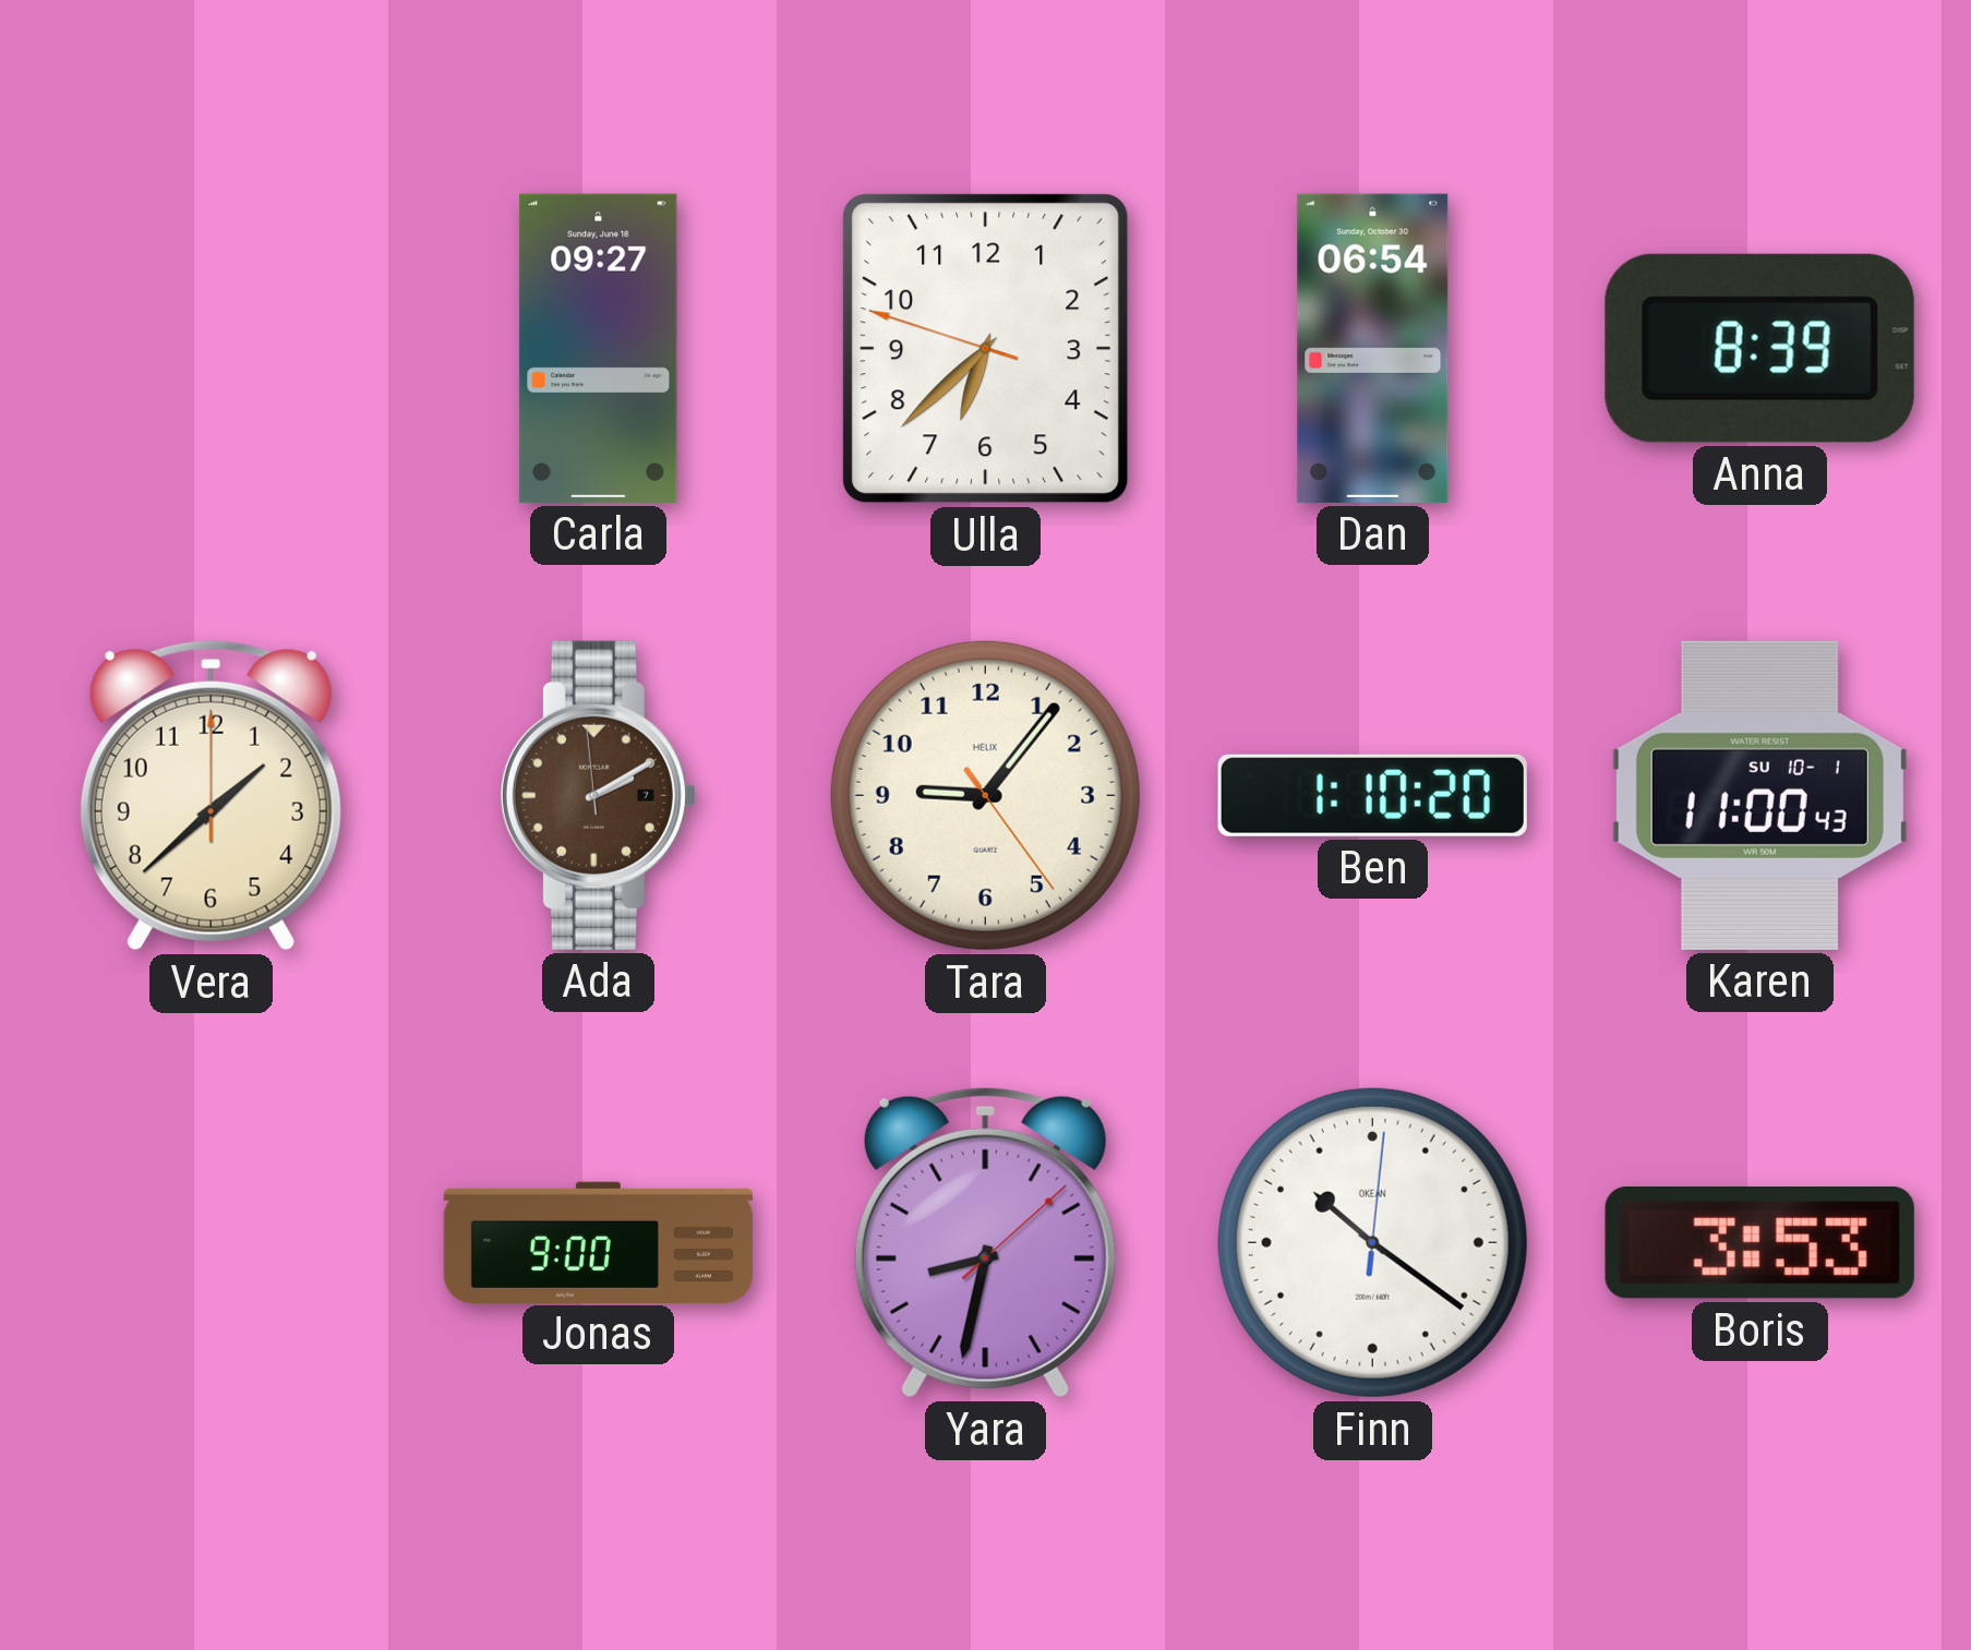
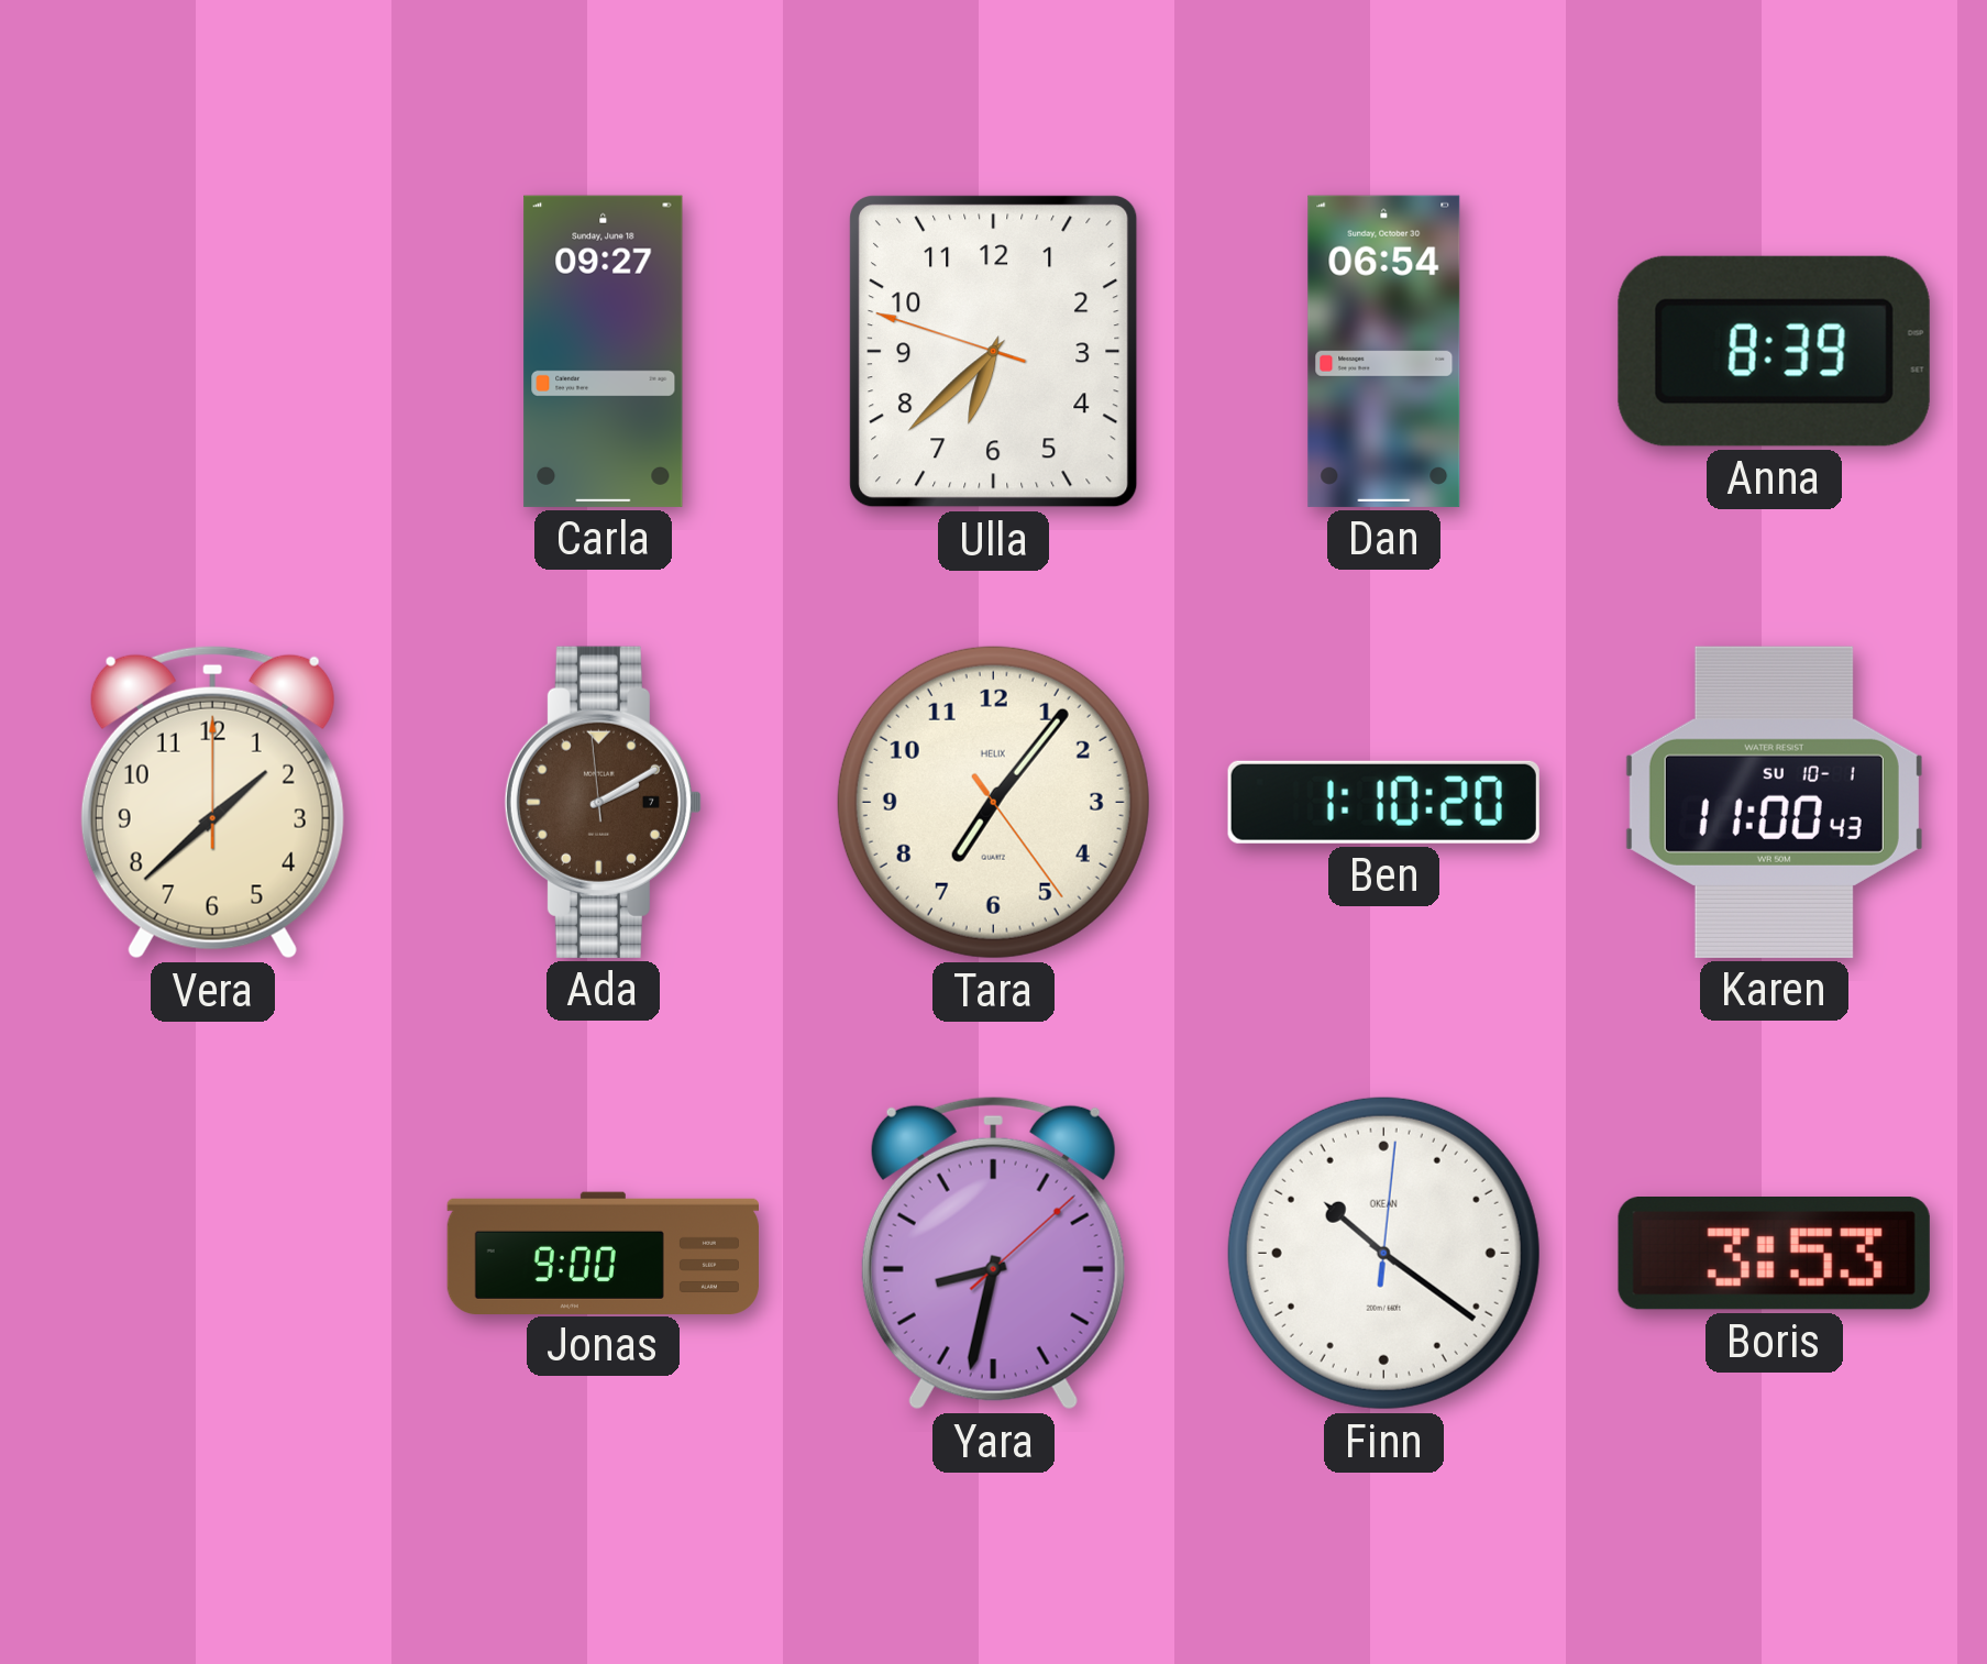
Tara: 9:06 -> 7:06
